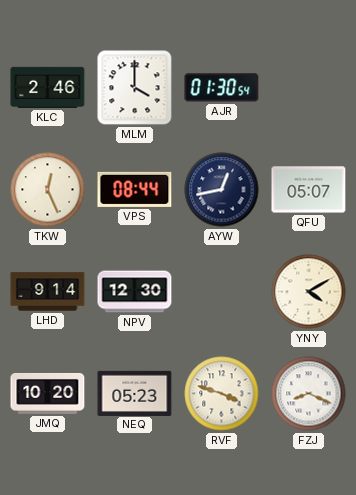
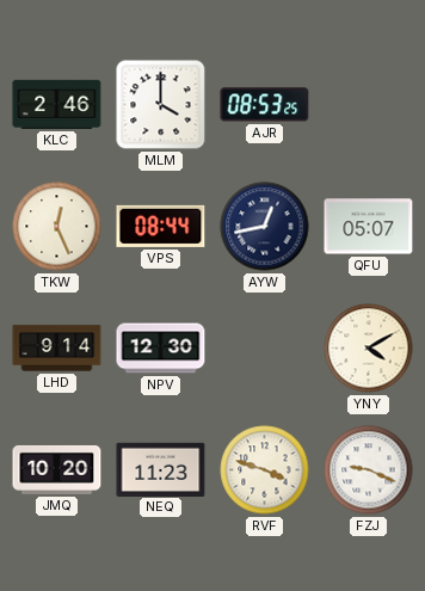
AJR: 01:30 -> 08:53
NEQ: 05:23 -> 11:23
FZJ: 8:19 -> 9:19
